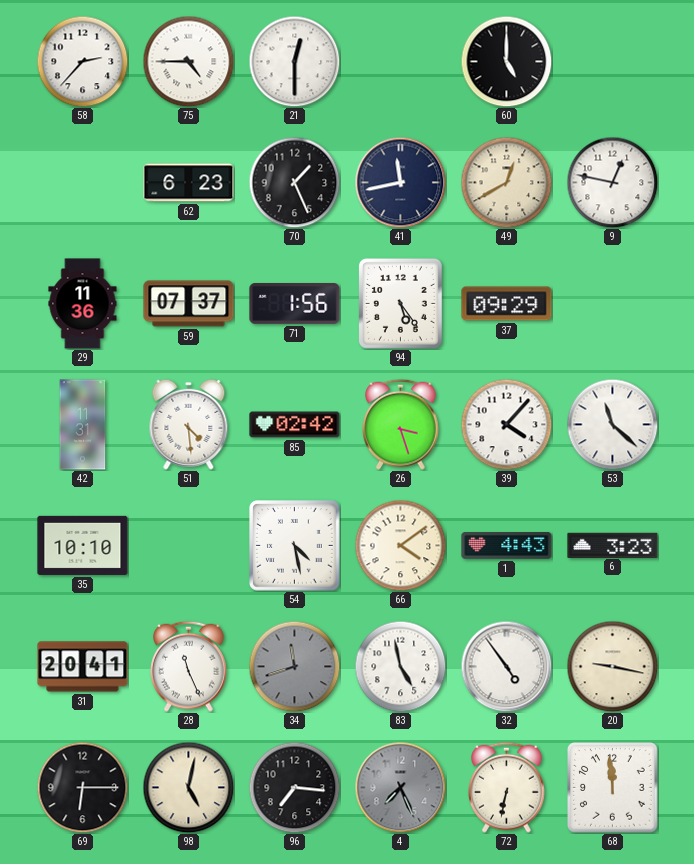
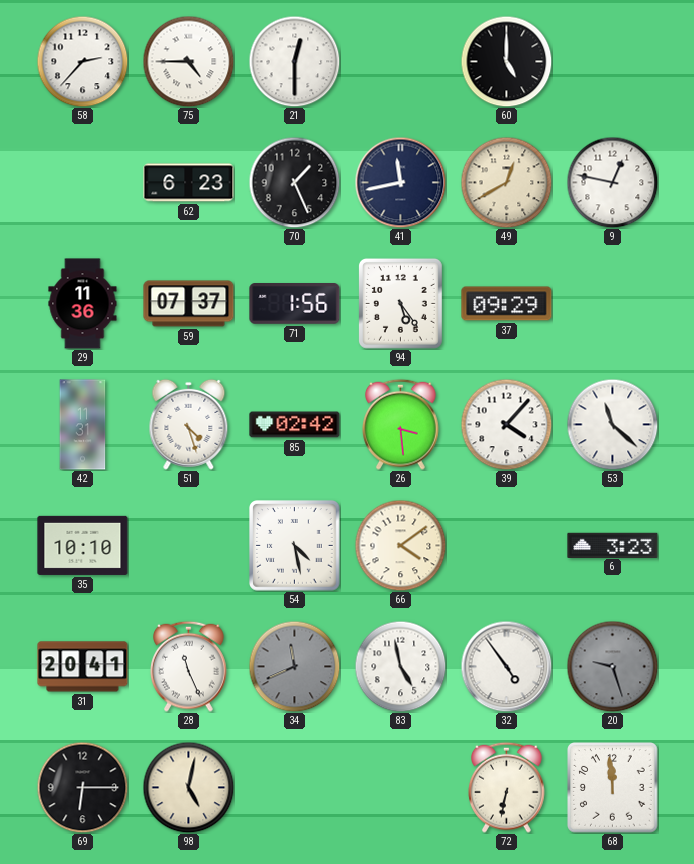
51: 4:29 -> 4:27
26: 3:27 -> 3:29
1: 4:43 -> none
34: 11:42 -> 11:41
20: 9:17 -> 9:27
20 dial: cream -> grey
96: 7:16 -> none
4: 7:26 -> none
